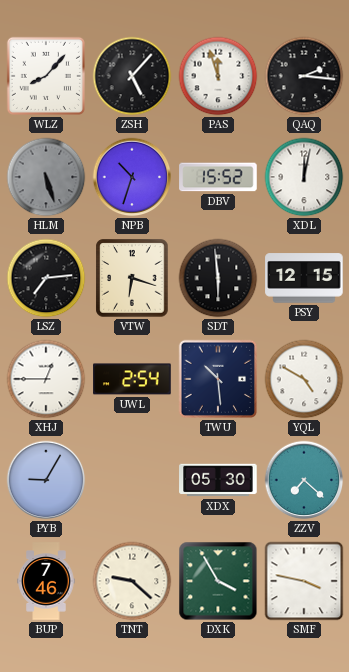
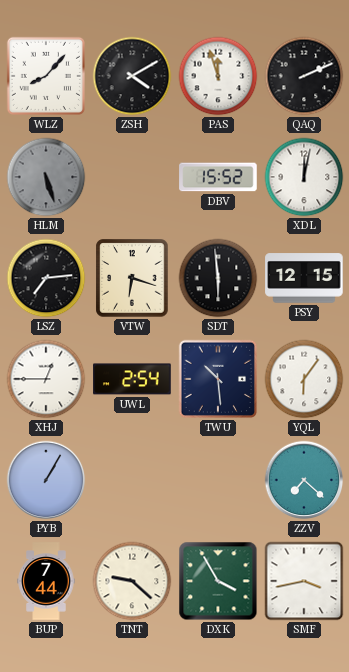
ZSH: 5:07 -> 4:10
QAQ: 2:16 -> 2:11
NPB: 10:33 -> none
YQL: 4:50 -> 6:06
PYB: 9:05 -> 1:05
XDX: 05:30 -> none
BUP: 7:46 -> 7:44
SMF: 3:47 -> 3:43
